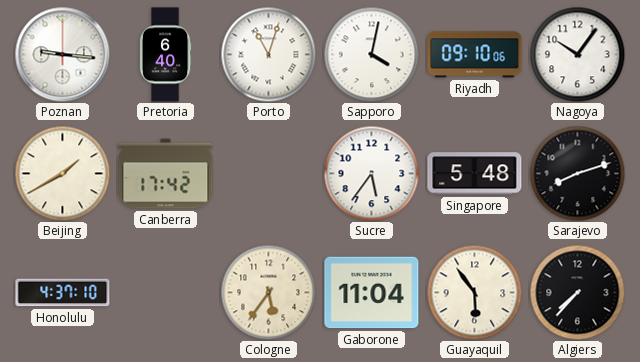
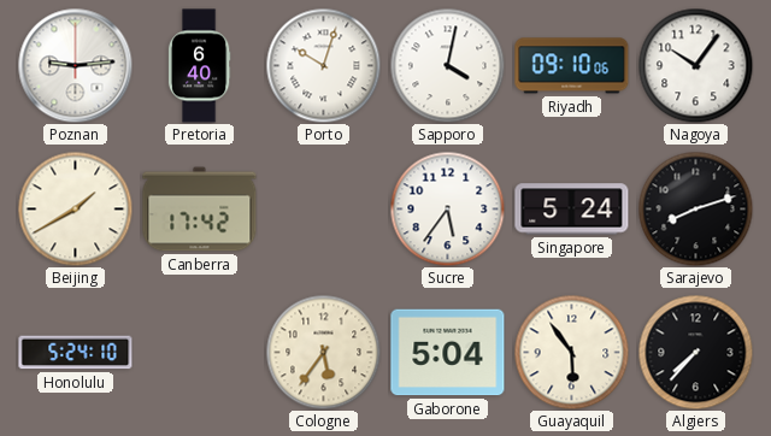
Poznan: 9:16 -> 9:14
Porto: 11:03 -> 10:03
Singapore: 5:48 -> 5:24
Honolulu: 4:37 -> 5:24
Gaborone: 11:04 -> 5:04
